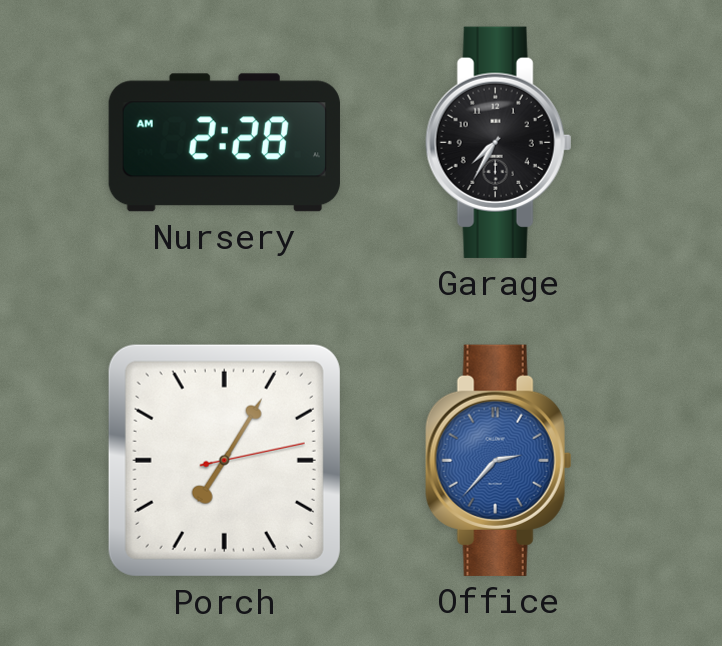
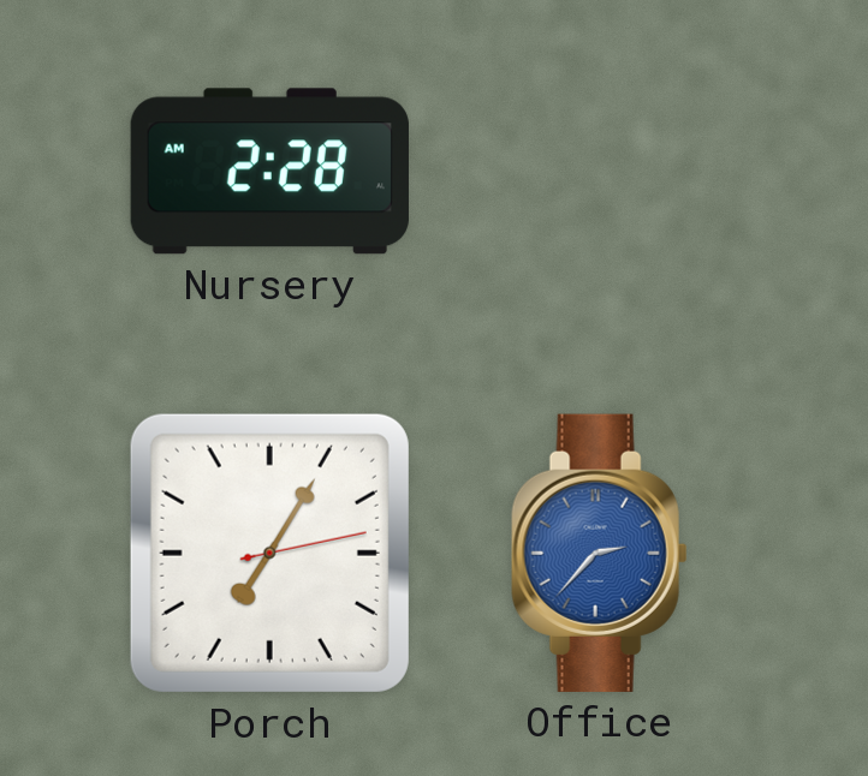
Garage: 7:35 -> none
